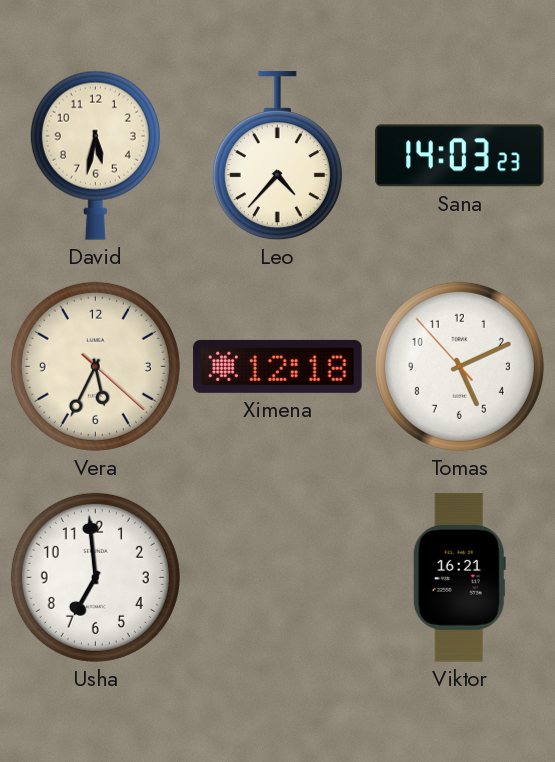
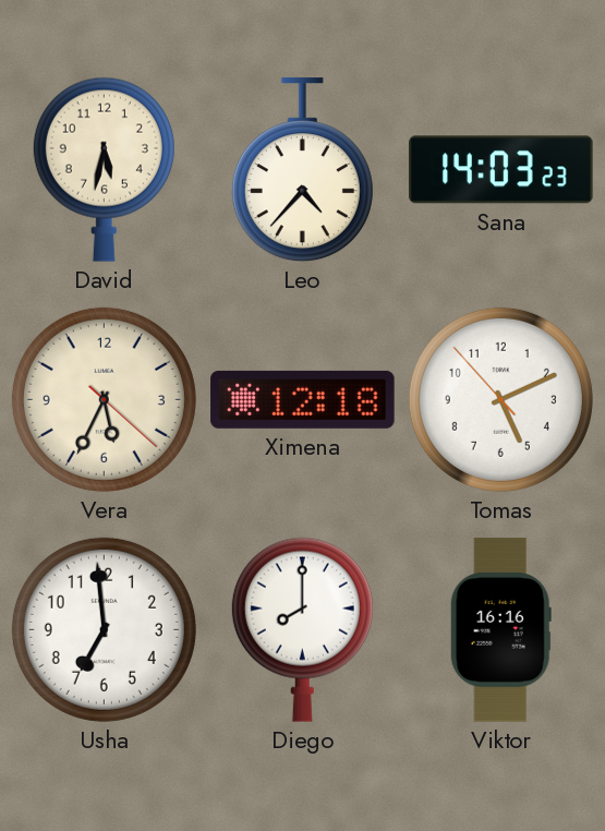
Diego: none -> 8:00
Viktor: 16:21 -> 16:16
